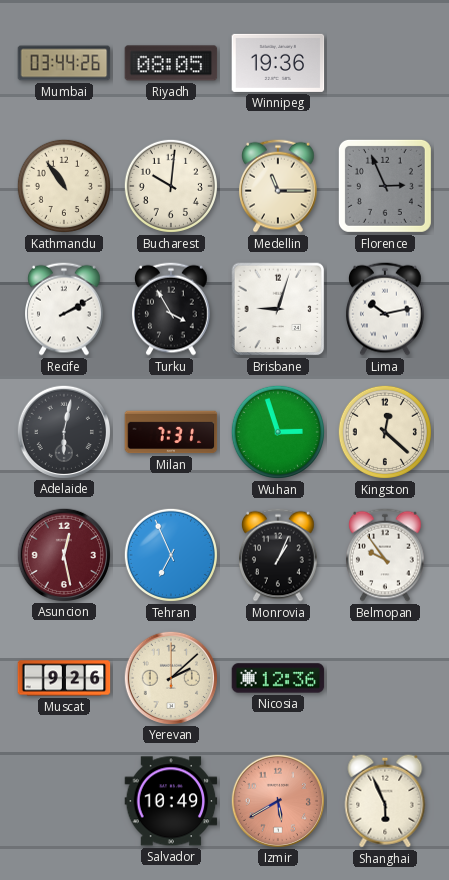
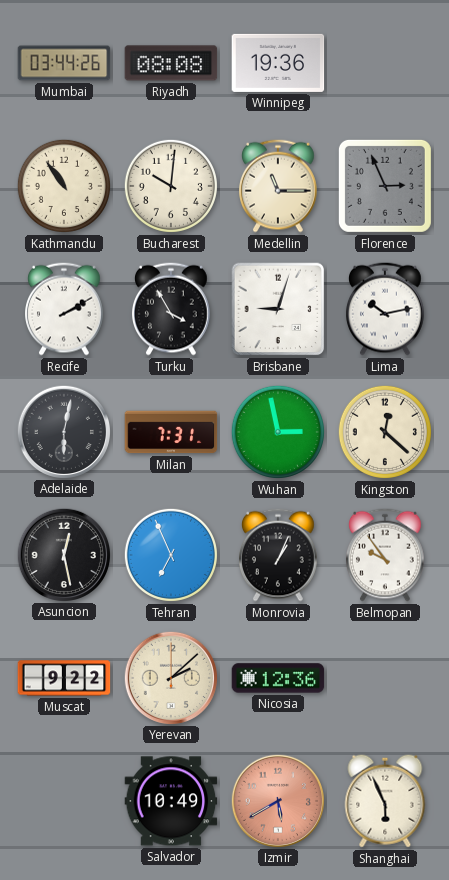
Riyadh: 08:05 -> 08:08
Wuhan: 2:57 -> 2:58
Asuncion dial: burgundy -> black
Muscat: 9:26 -> 9:22
